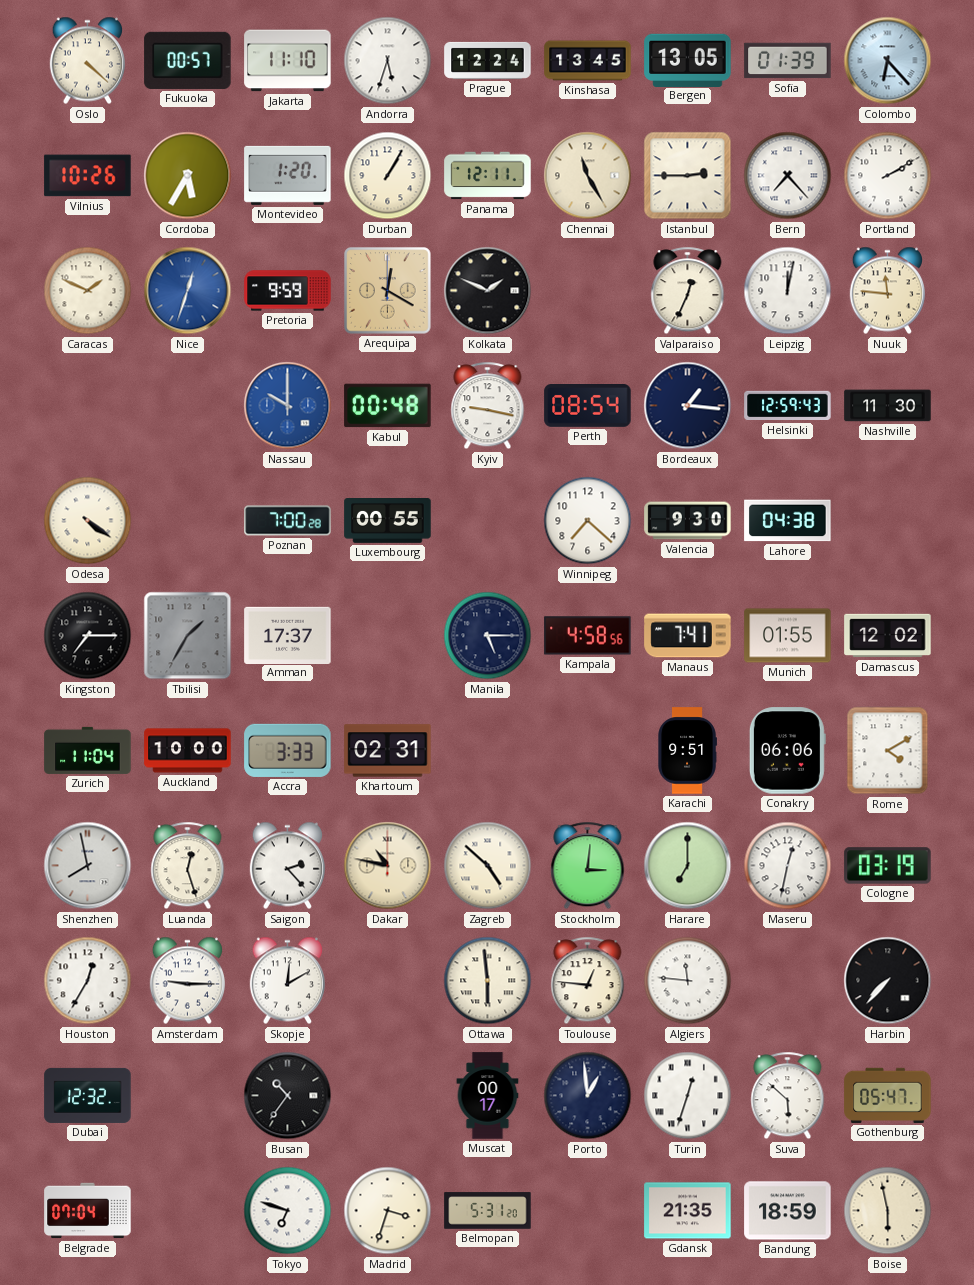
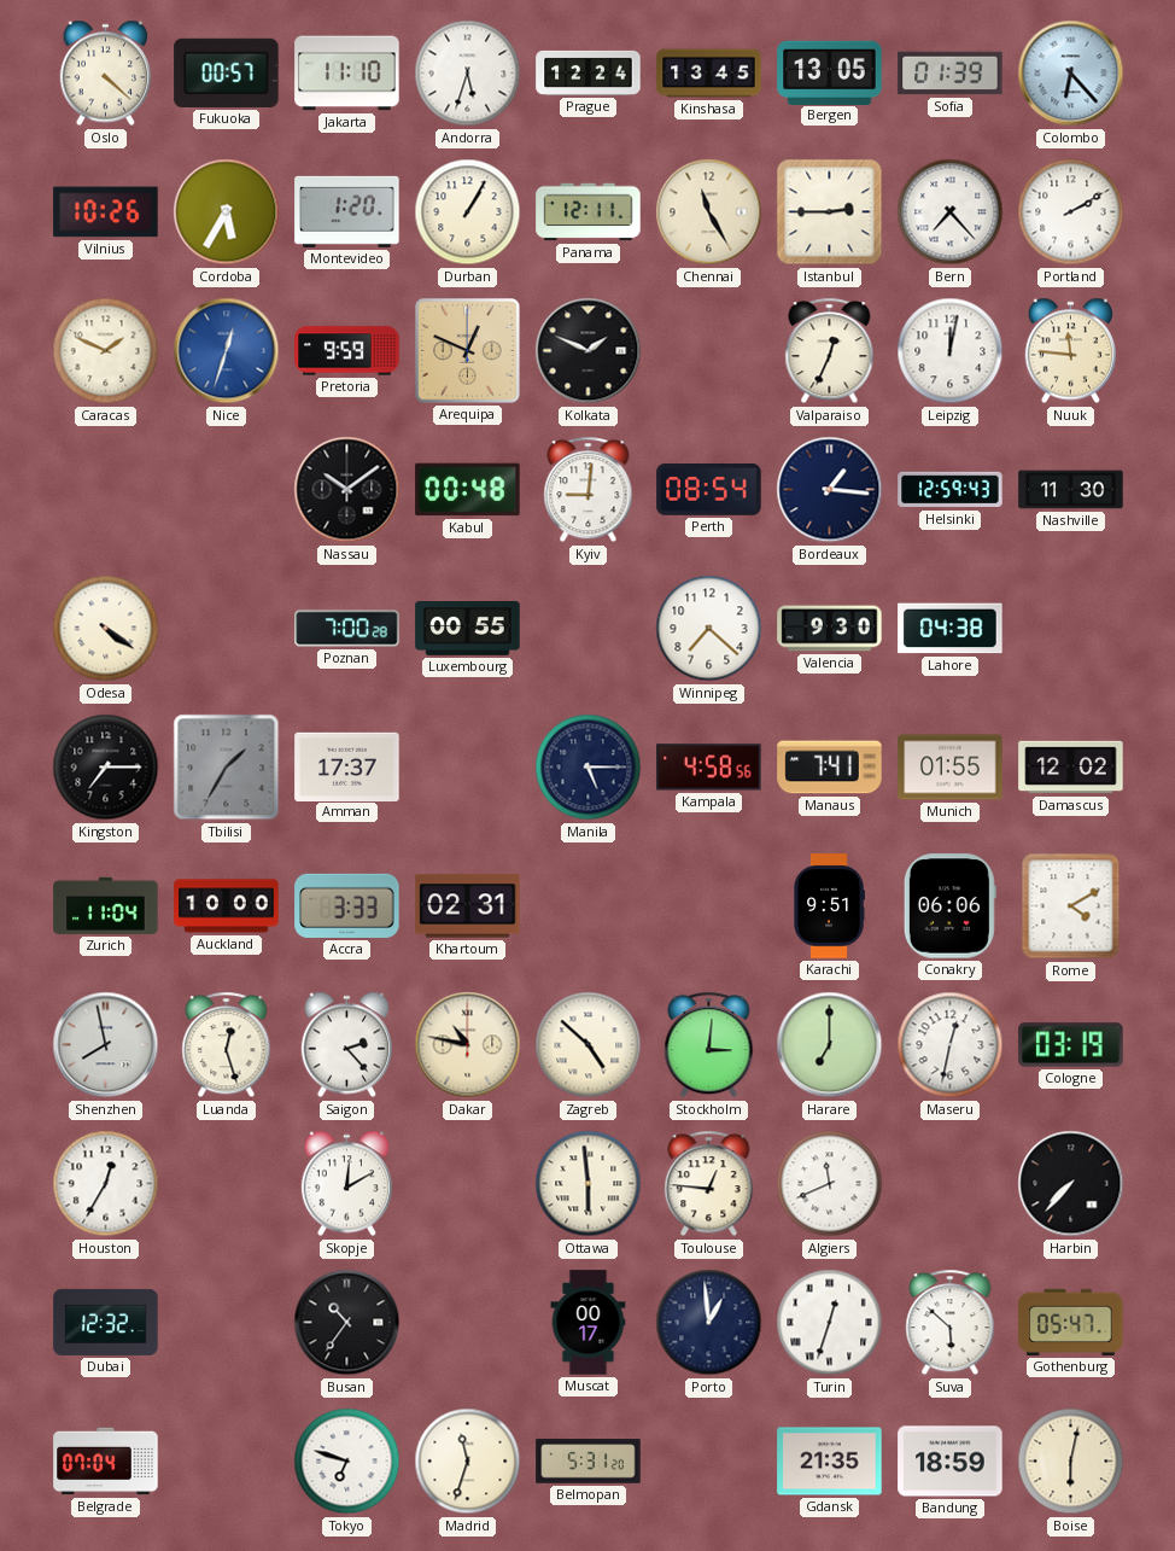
Arequipa: 12:20 -> 12:49
Nassau: 10:00 -> 10:09
Nassau dial: blue -> black
Kyiv: 9:17 -> 9:01
Amsterdam: 9:15 -> none
Algiers: 11:46 -> 11:41
Madrid: 3:33 -> 11:33
Boise: 5:58 -> 6:02
